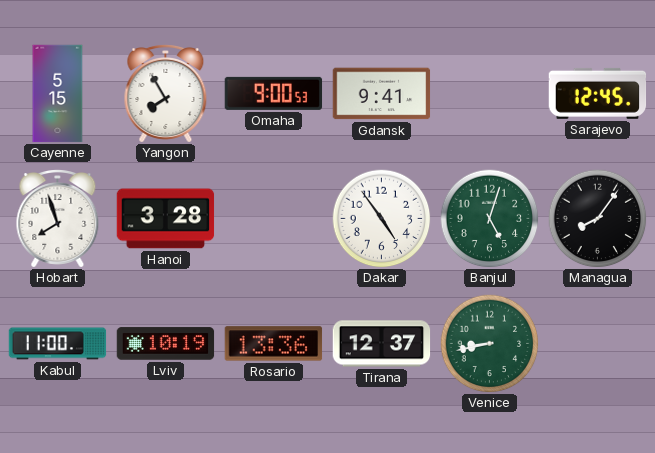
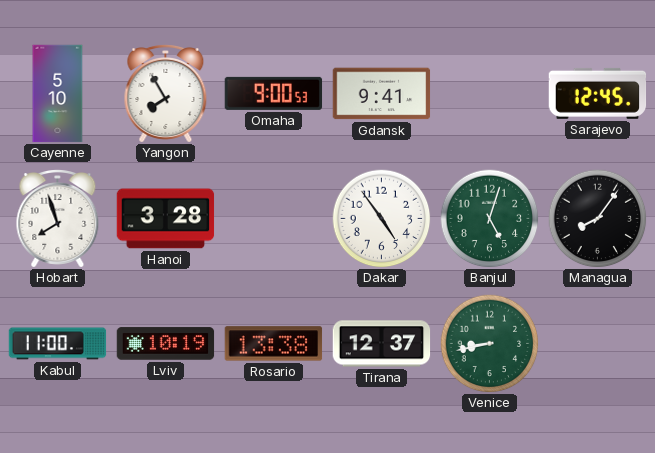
Cayenne: 5:15 -> 5:10
Rosario: 13:36 -> 13:38
